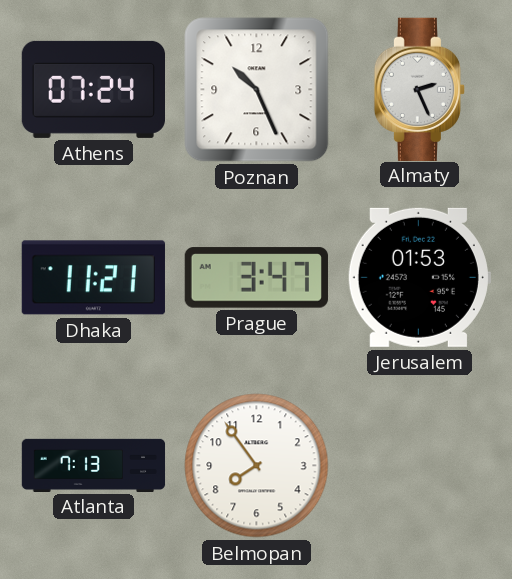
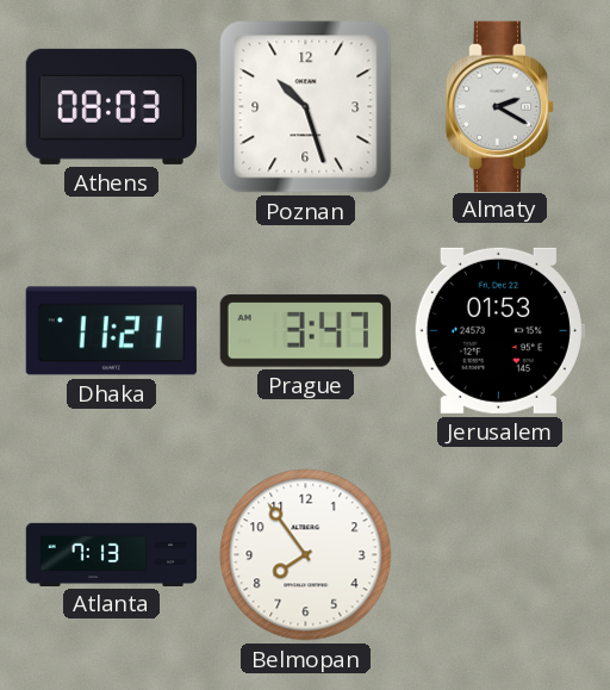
Athens: 07:24 -> 08:03
Poznan: 10:26 -> 10:27
Almaty: 2:26 -> 2:20
